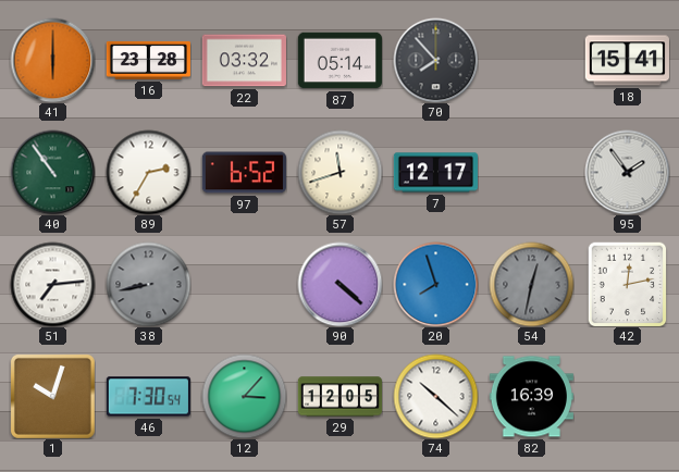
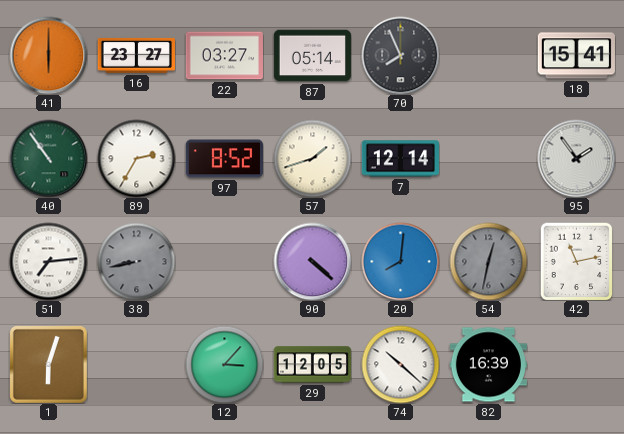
16: 23:28 -> 23:27
22: 03:32 -> 03:27
70: 7:53 -> 7:56
97: 6:52 -> 8:52
57: 11:42 -> 1:42
7: 12:17 -> 12:14
20: 7:57 -> 8:01
42: 12:13 -> 11:13
1: 10:03 -> 6:03
46: 7:30 -> none
